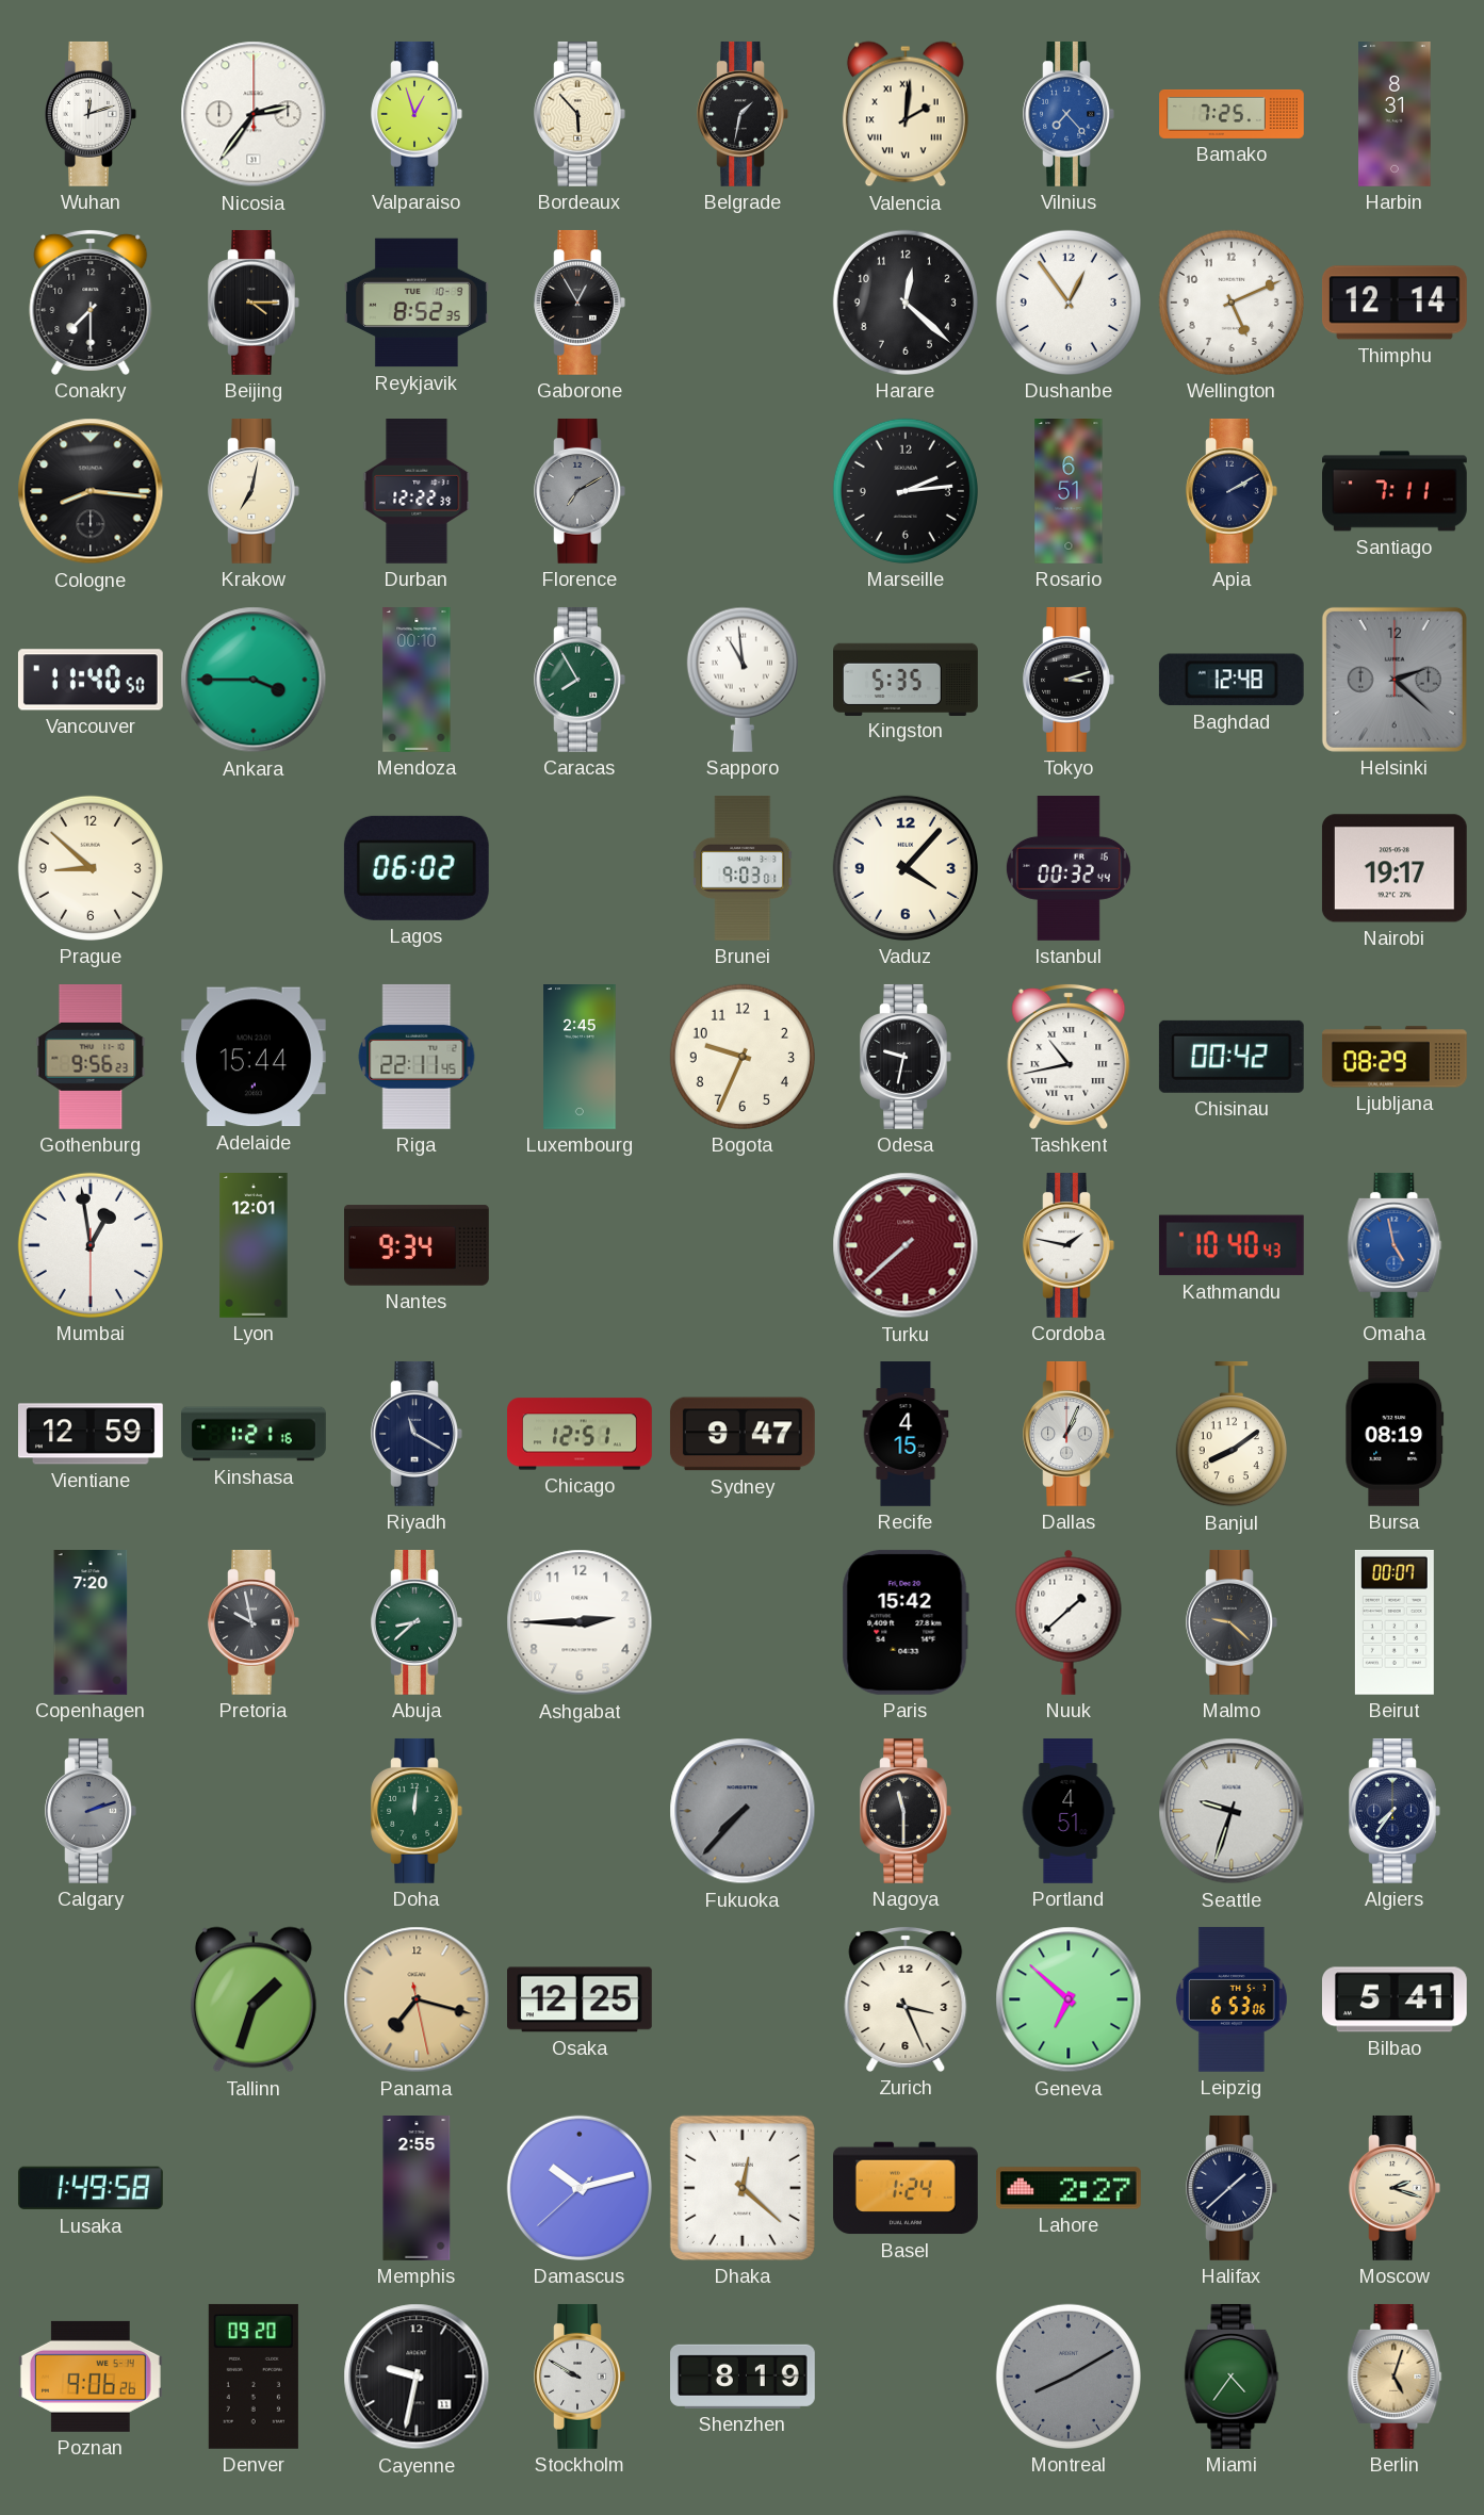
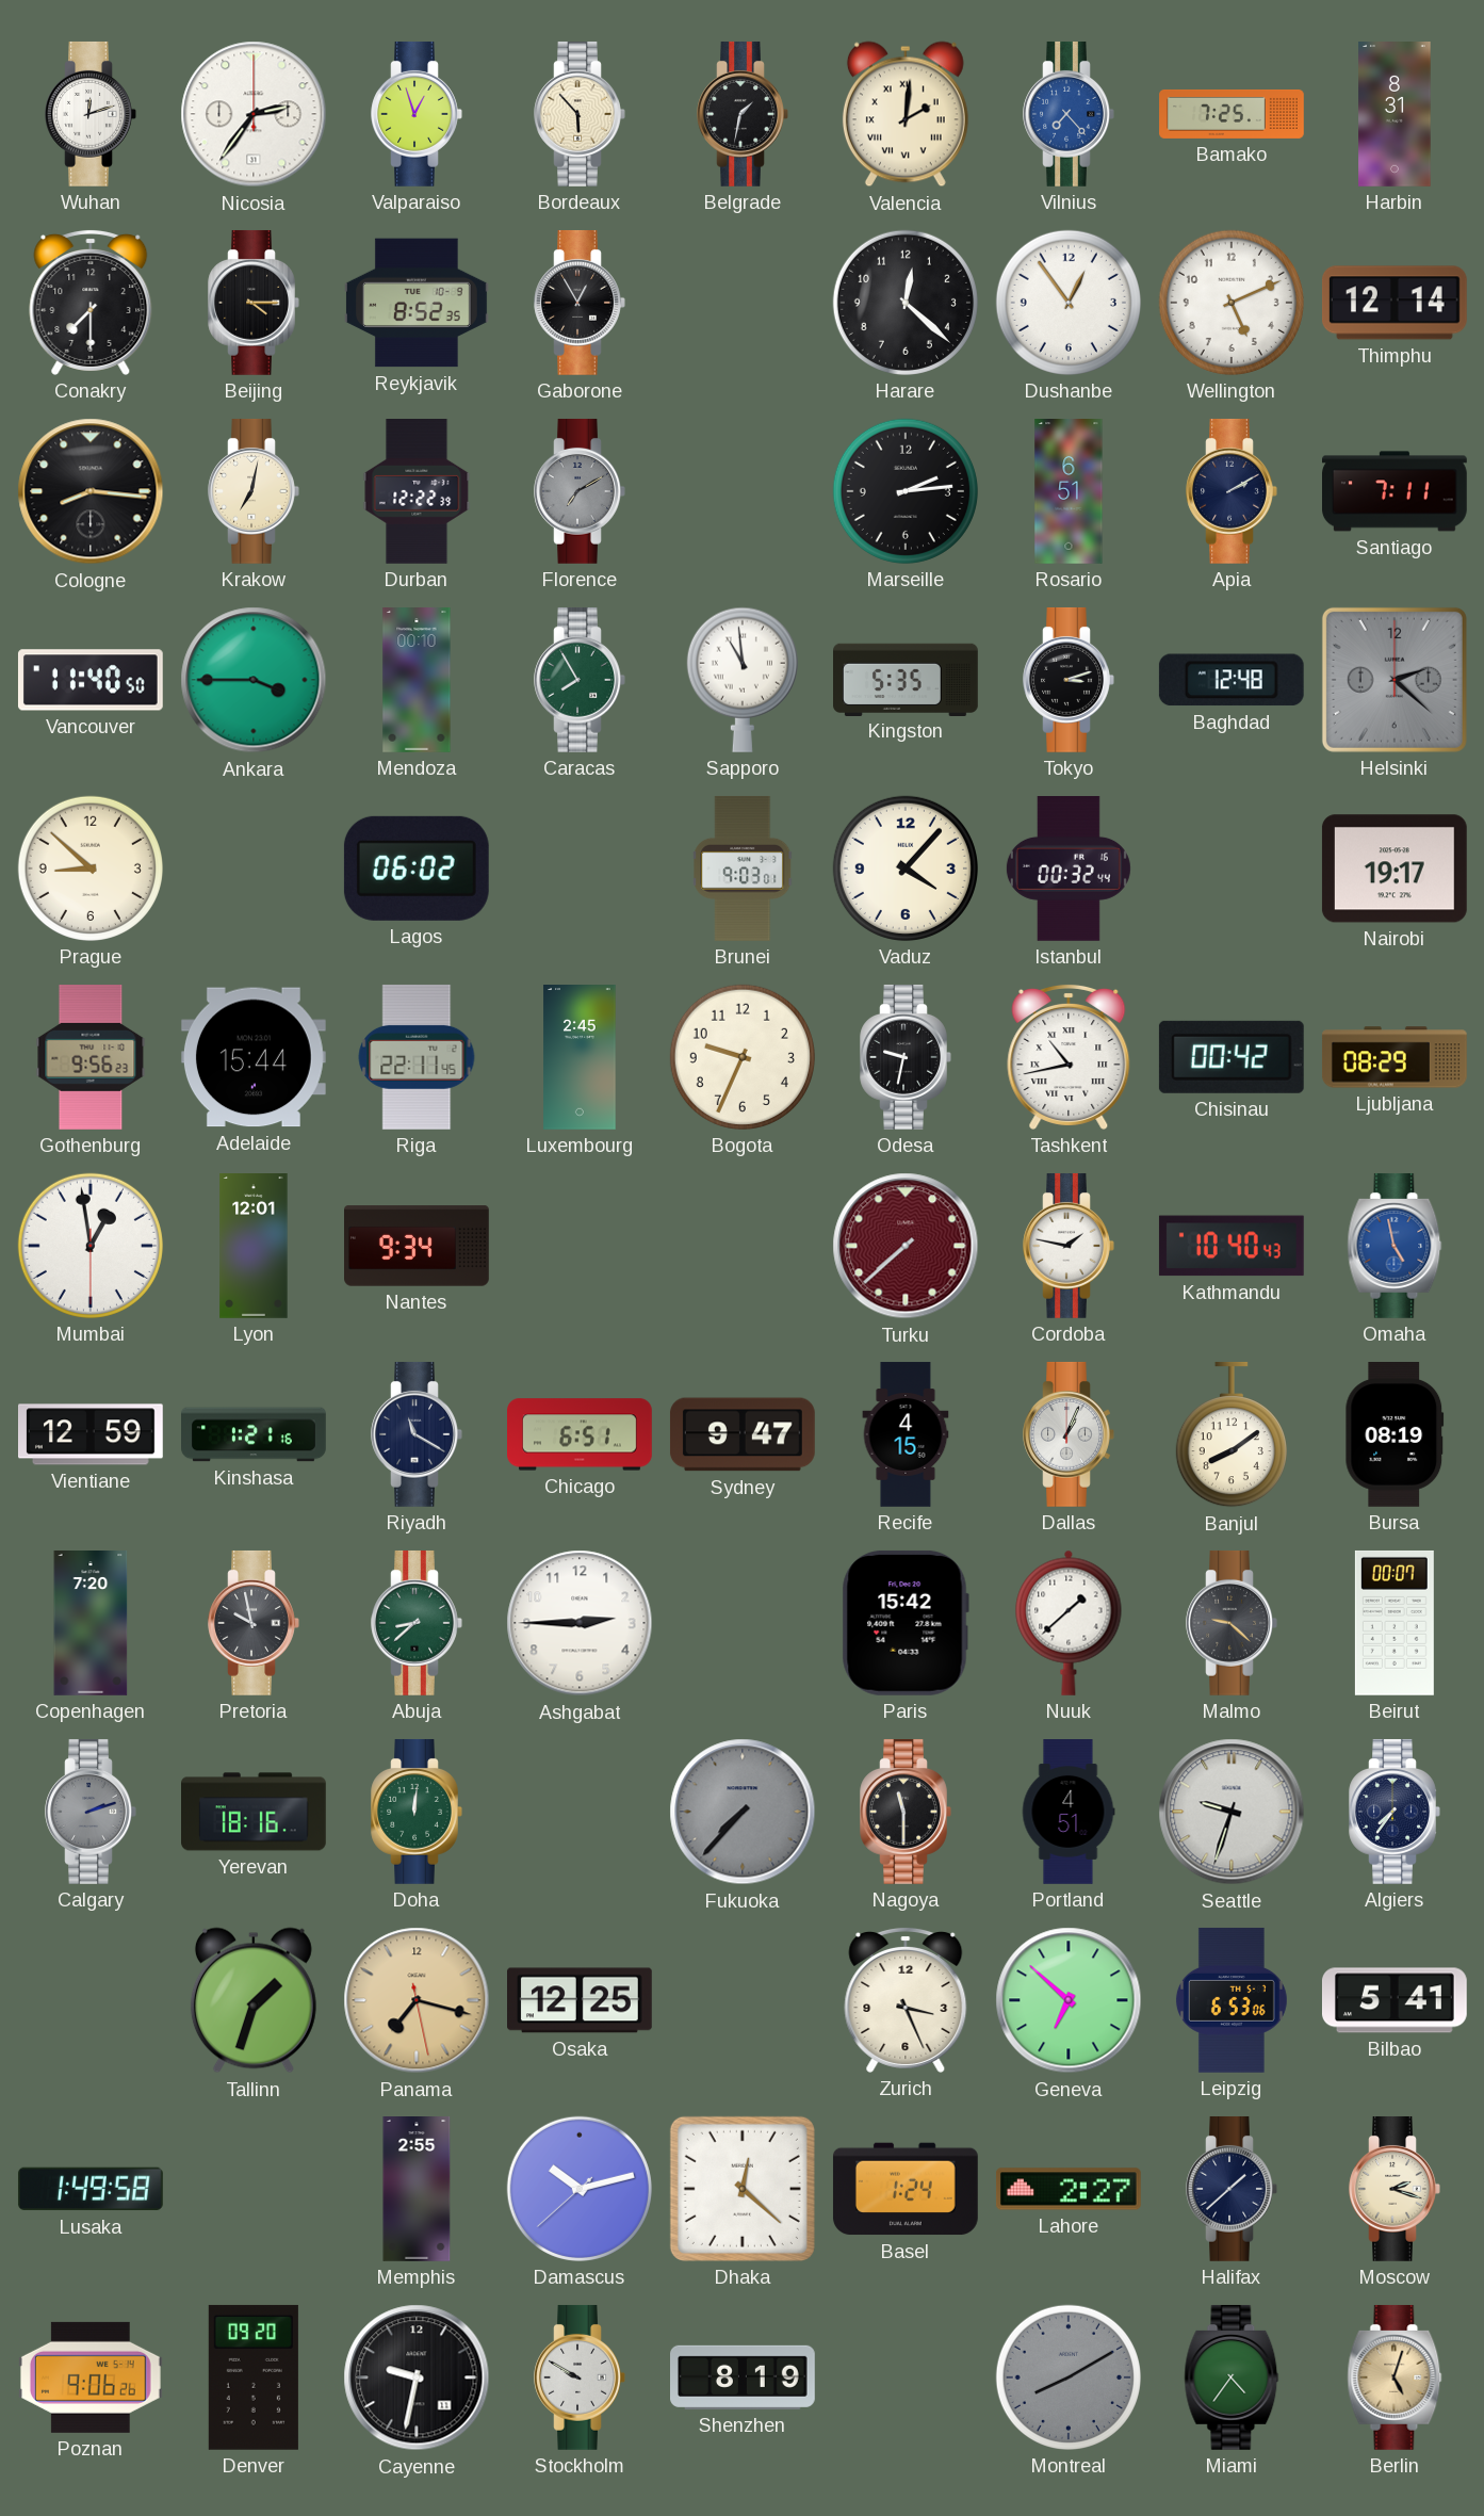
Chicago: 12:51 -> 6:51
Yerevan: none -> 18:16
